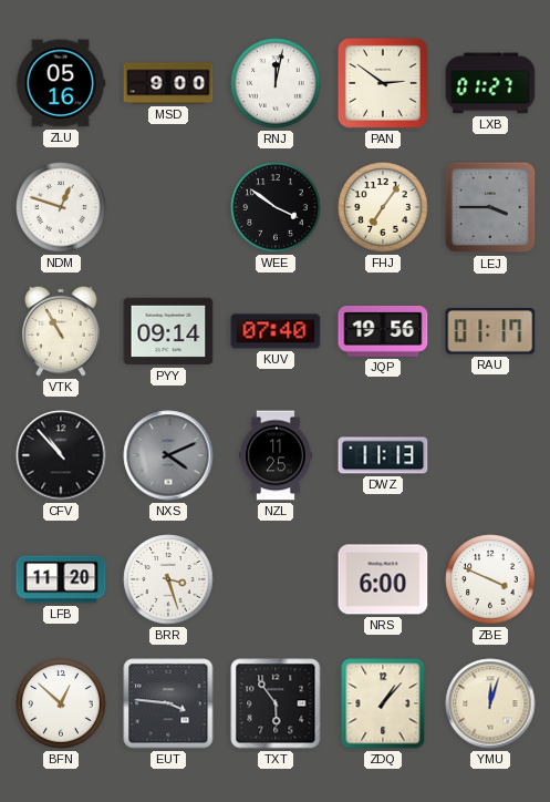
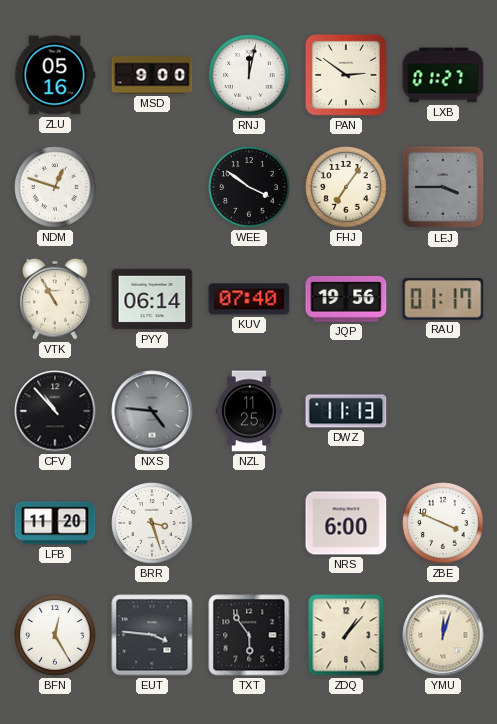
PYY: 09:14 -> 06:14
NXS: 4:11 -> 4:46
BFN: 12:52 -> 12:25
